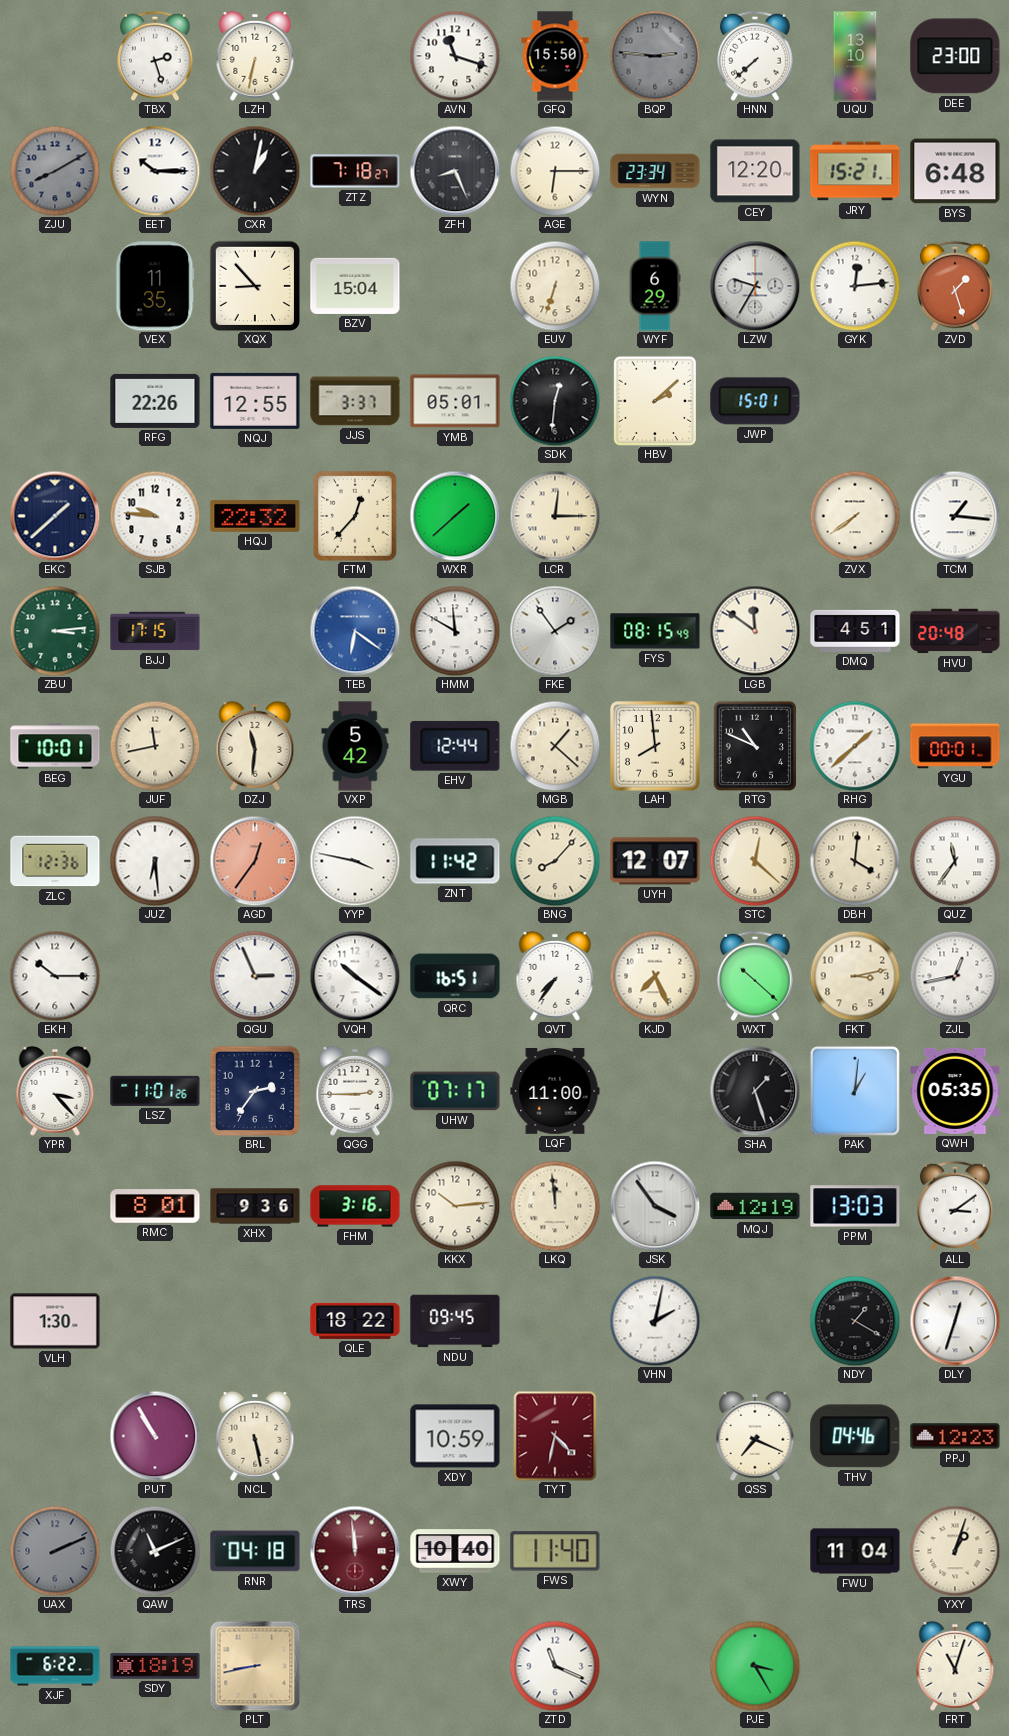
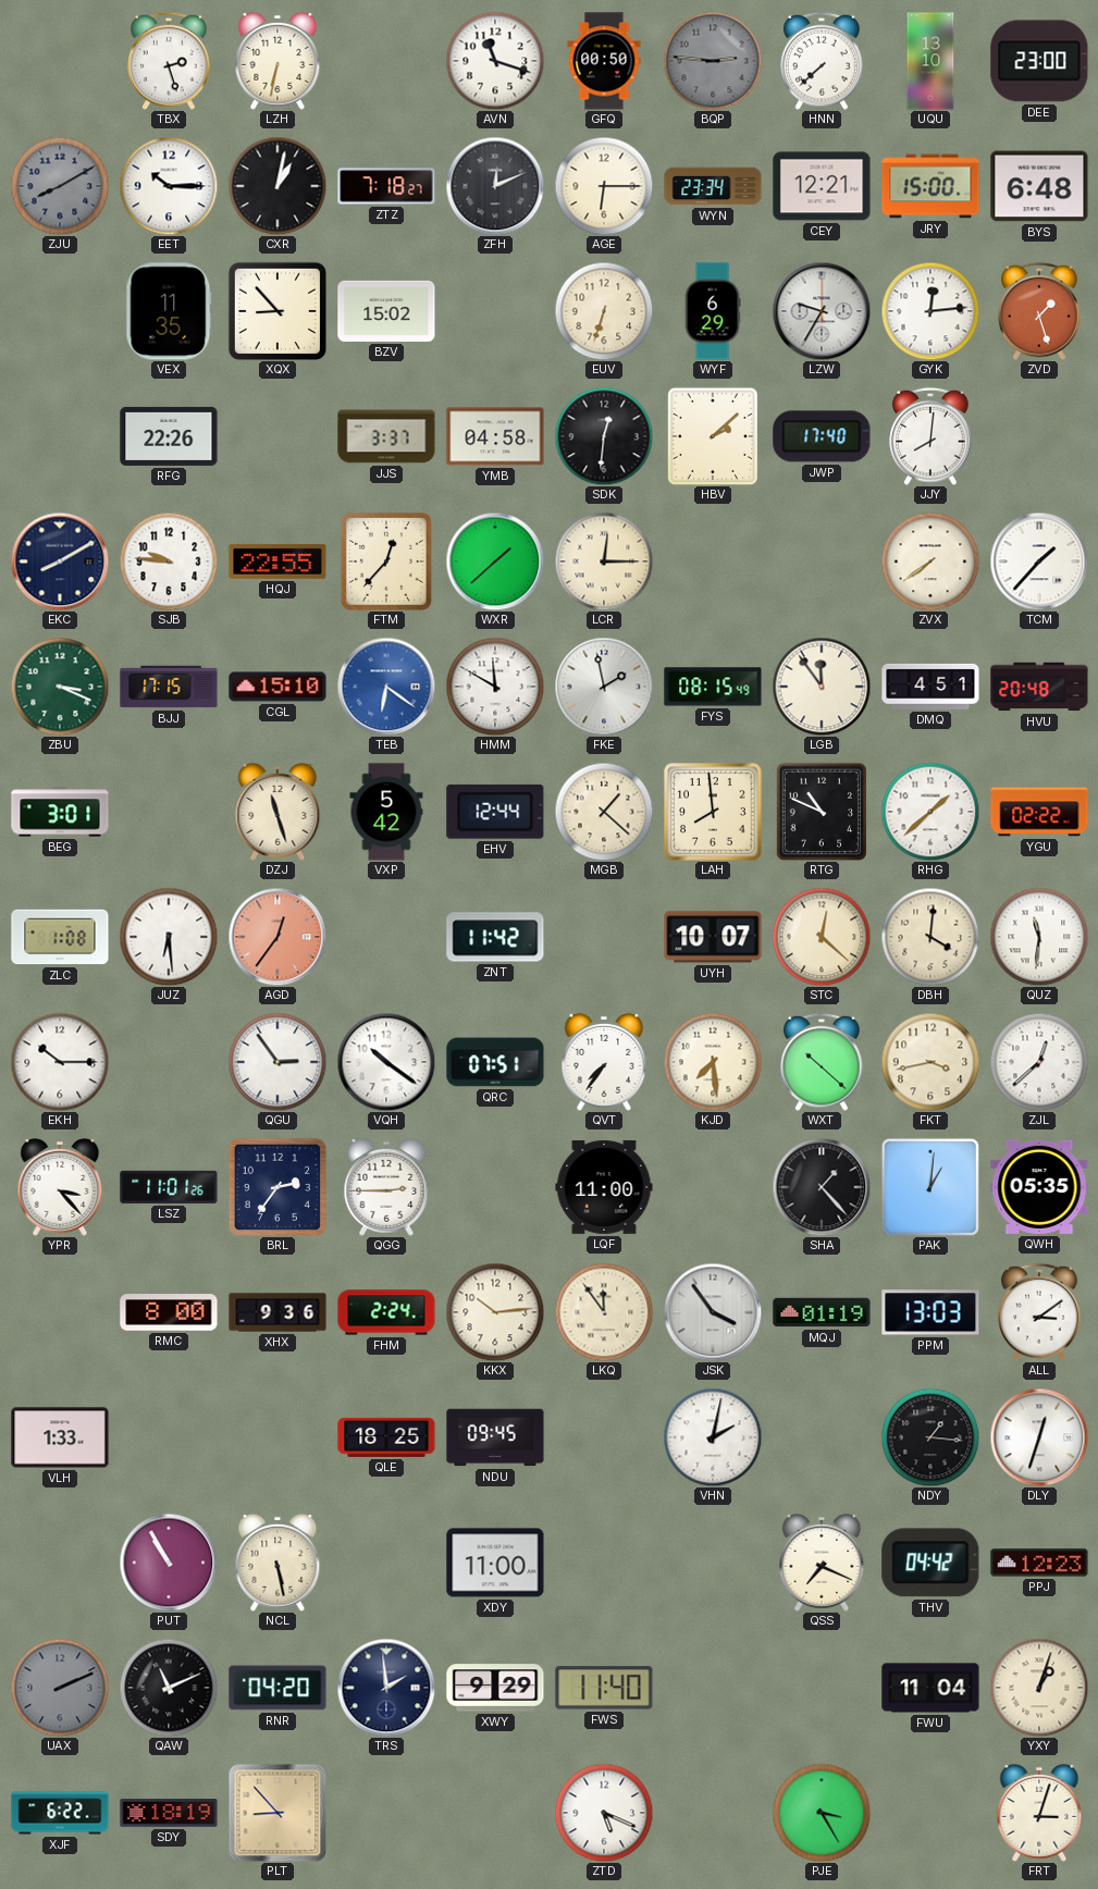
GFQ: 15:50 -> 00:50
ZFH: 8:26 -> 12:11
CEY: 12:20 -> 12:21
JRY: 15:21 -> 15:00
BZV: 15:04 -> 15:02
NQJ: 12:55 -> none
YMB: 05:01 -> 04:58
JWP: 15:01 -> 17:40
JJY: none -> 8:01
EKC: 1:38 -> 8:10
HQJ: 22:32 -> 22:55
TCM: 1:16 -> 1:37
ZBU: 3:14 -> 3:19
CGL: none -> 15:10
FKE: 1:54 -> 1:58
LGB: 11:51 -> 11:54
BEG: 10:01 -> 3:01
JUF: 11:43 -> none
DZJ: 11:31 -> 11:27
YGU: 00:01 -> 02:22
ZLC: 12:36 -> 1:08
YYP: 3:47 -> none
BNG: 8:07 -> none
UYH: 12:07 -> 10:07
QUZ: 11:36 -> 11:31
QGU: 2:56 -> 2:54
QRC: 16:51 -> 07:51
KJD: 7:26 -> 7:29
FKT: 3:13 -> 3:43
ZJL: 12:43 -> 12:38
UHW: 07:17 -> none
SHA: 1:27 -> 1:23
RMC: 8:01 -> 8:00
FHM: 3:16 -> 2:24
LKQ: 11:59 -> 11:54
MQJ: 12:19 -> 01:19
VLH: 1:30 -> 1:33
QLE: 18:22 -> 18:25
NDY: 1:20 -> 1:16
XDY: 10:59 -> 11:00
TYT: 4:32 -> none
THV: 04:46 -> 04:42
RNR: 04:18 -> 04:20
TRS: 11:59 -> 1:59
TRS dial: burgundy -> navy
XWY: 10:40 -> 9:29
PLT: 8:43 -> 8:53
ZTD: 11:19 -> 5:19
FRT: 11:03 -> 3:03
